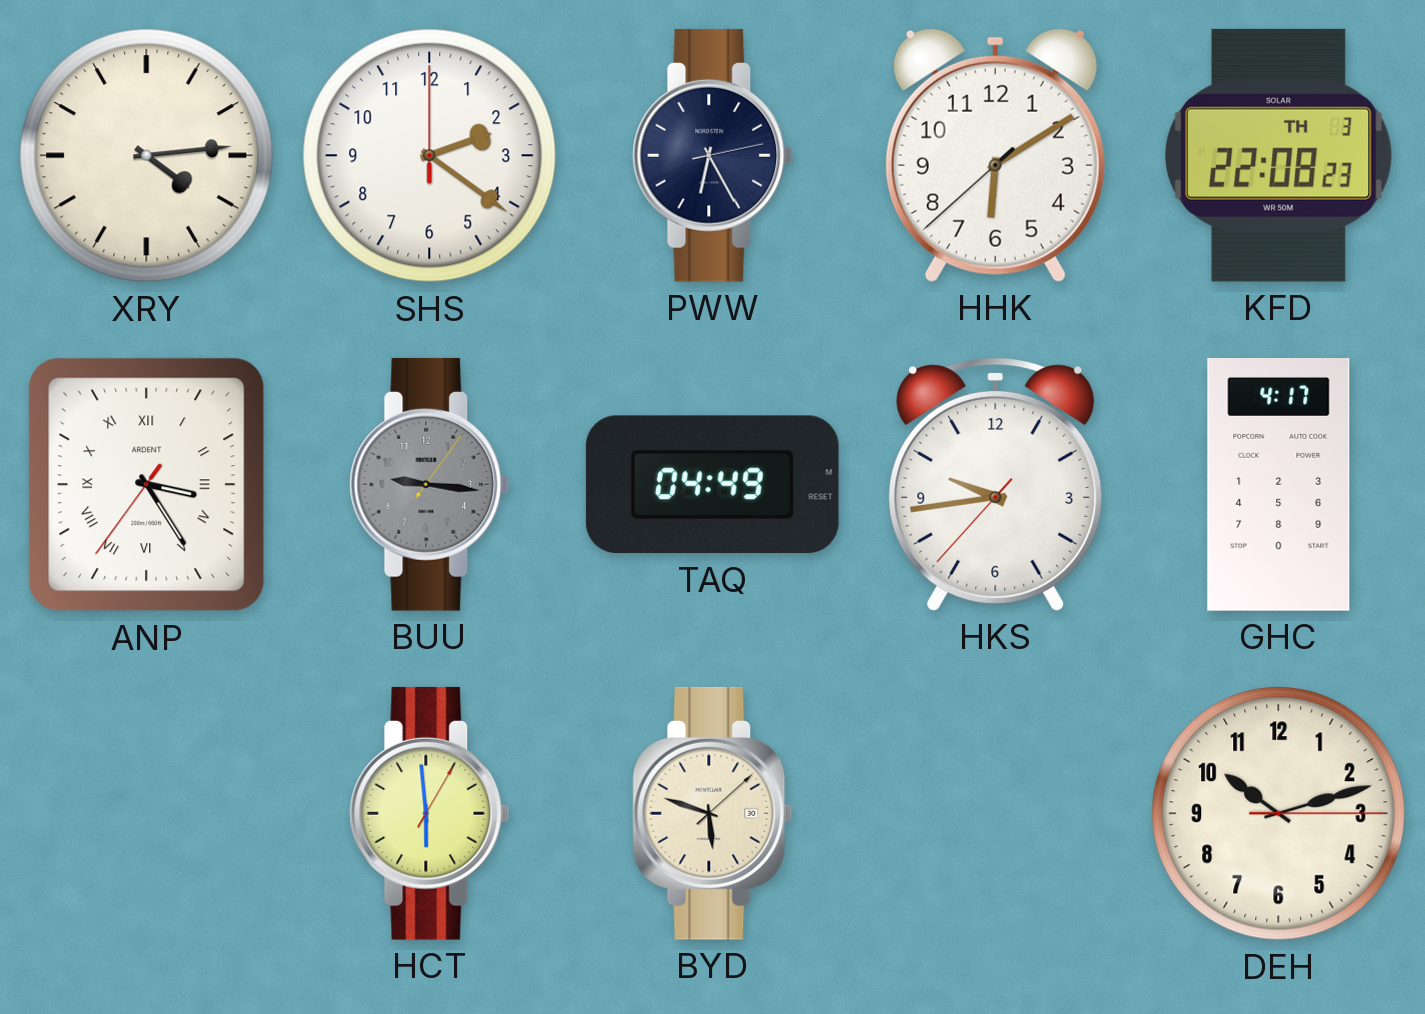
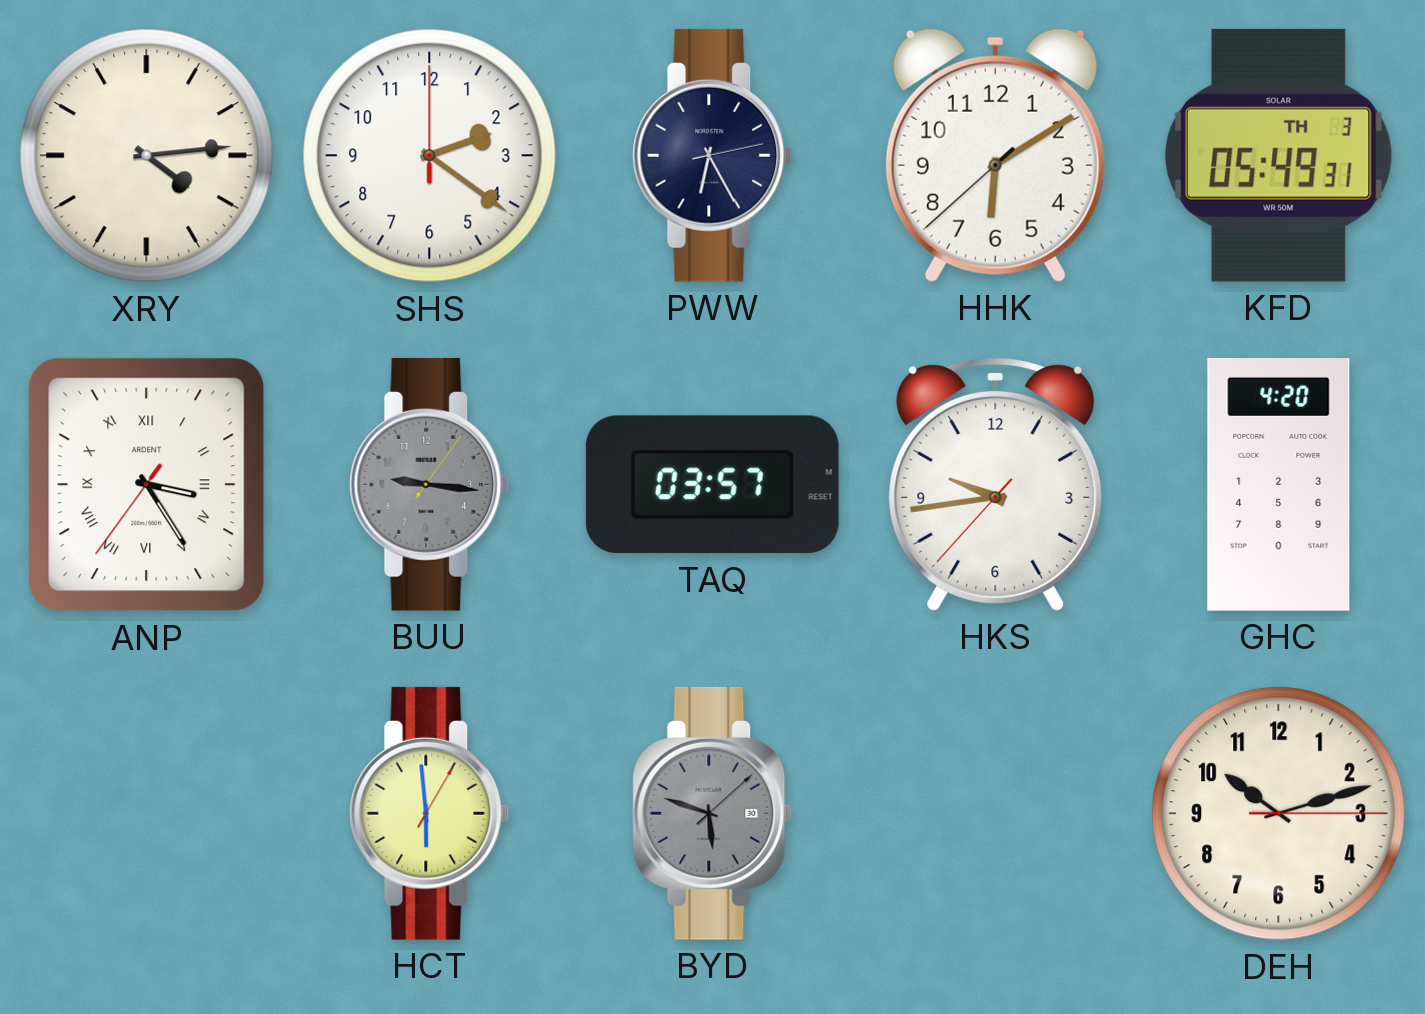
KFD: 22:08 -> 05:49
TAQ: 04:49 -> 03:57
GHC: 4:17 -> 4:20
BYD dial: cream -> grey
